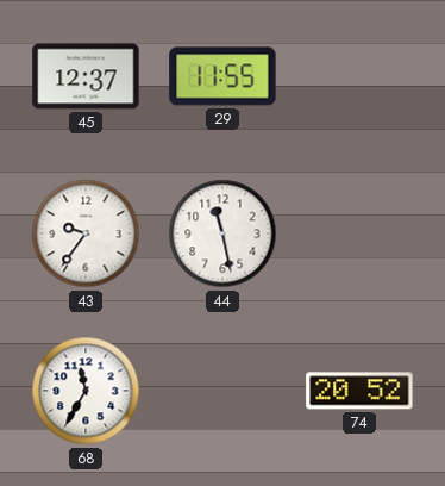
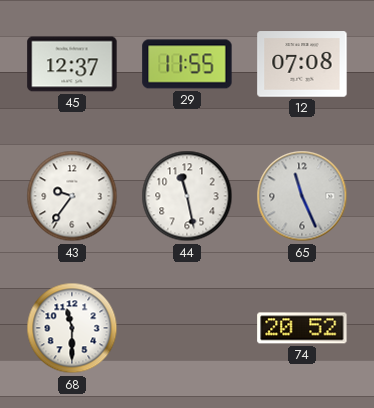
12: none -> 07:08
65: none -> 11:26
68: 11:35 -> 11:30
